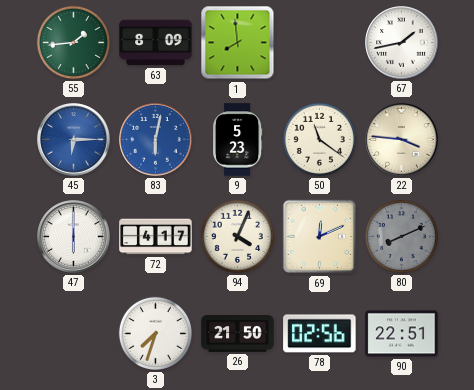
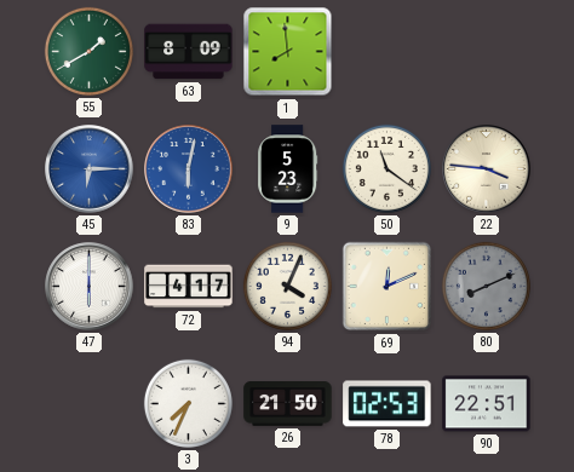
55: 1:44 -> 1:40
67: 1:43 -> none
3: 7:33 -> 7:34
78: 02:56 -> 02:53
